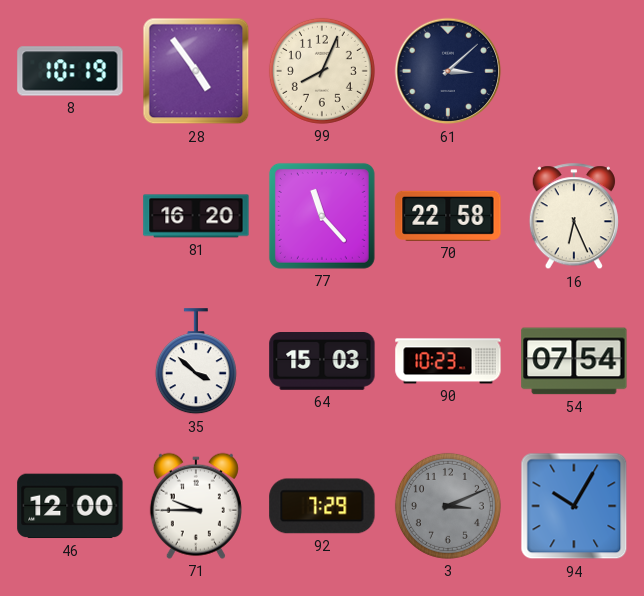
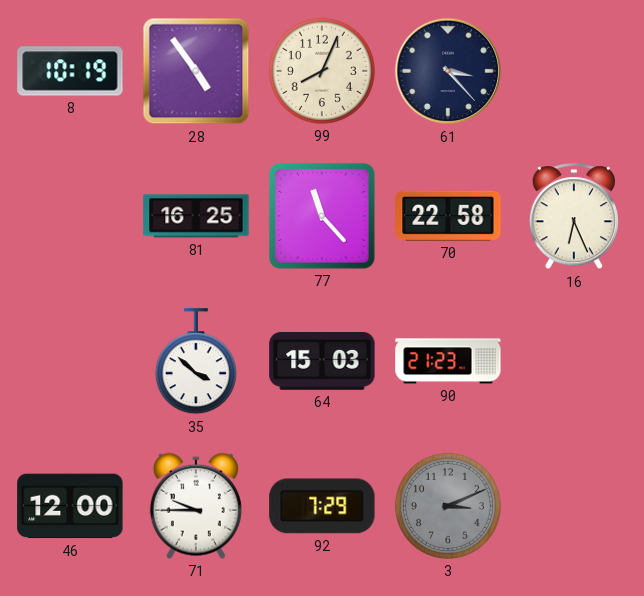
61: 3:08 -> 3:23
81: 16:20 -> 16:25
90: 10:23 -> 21:23
54: 07:54 -> none
94: 10:05 -> none
